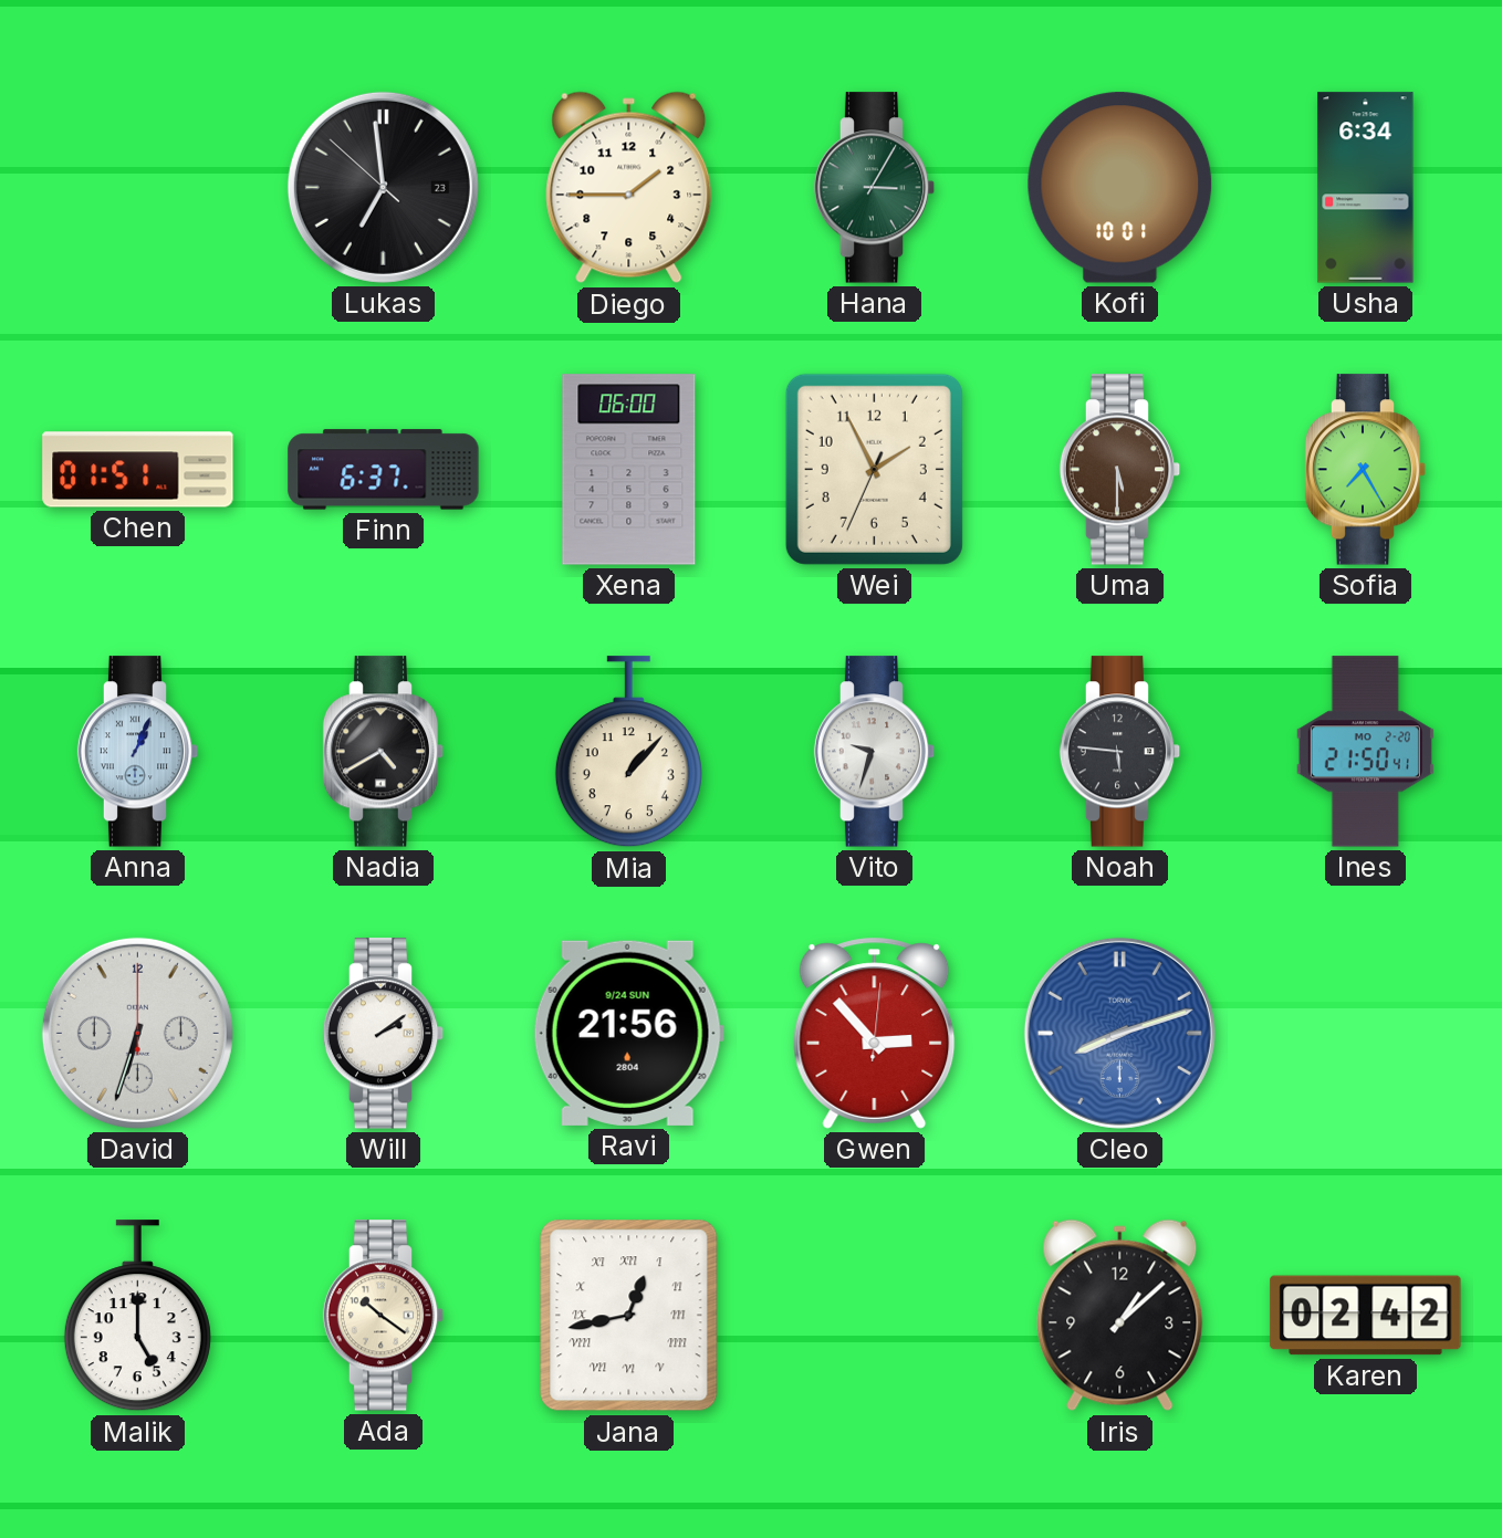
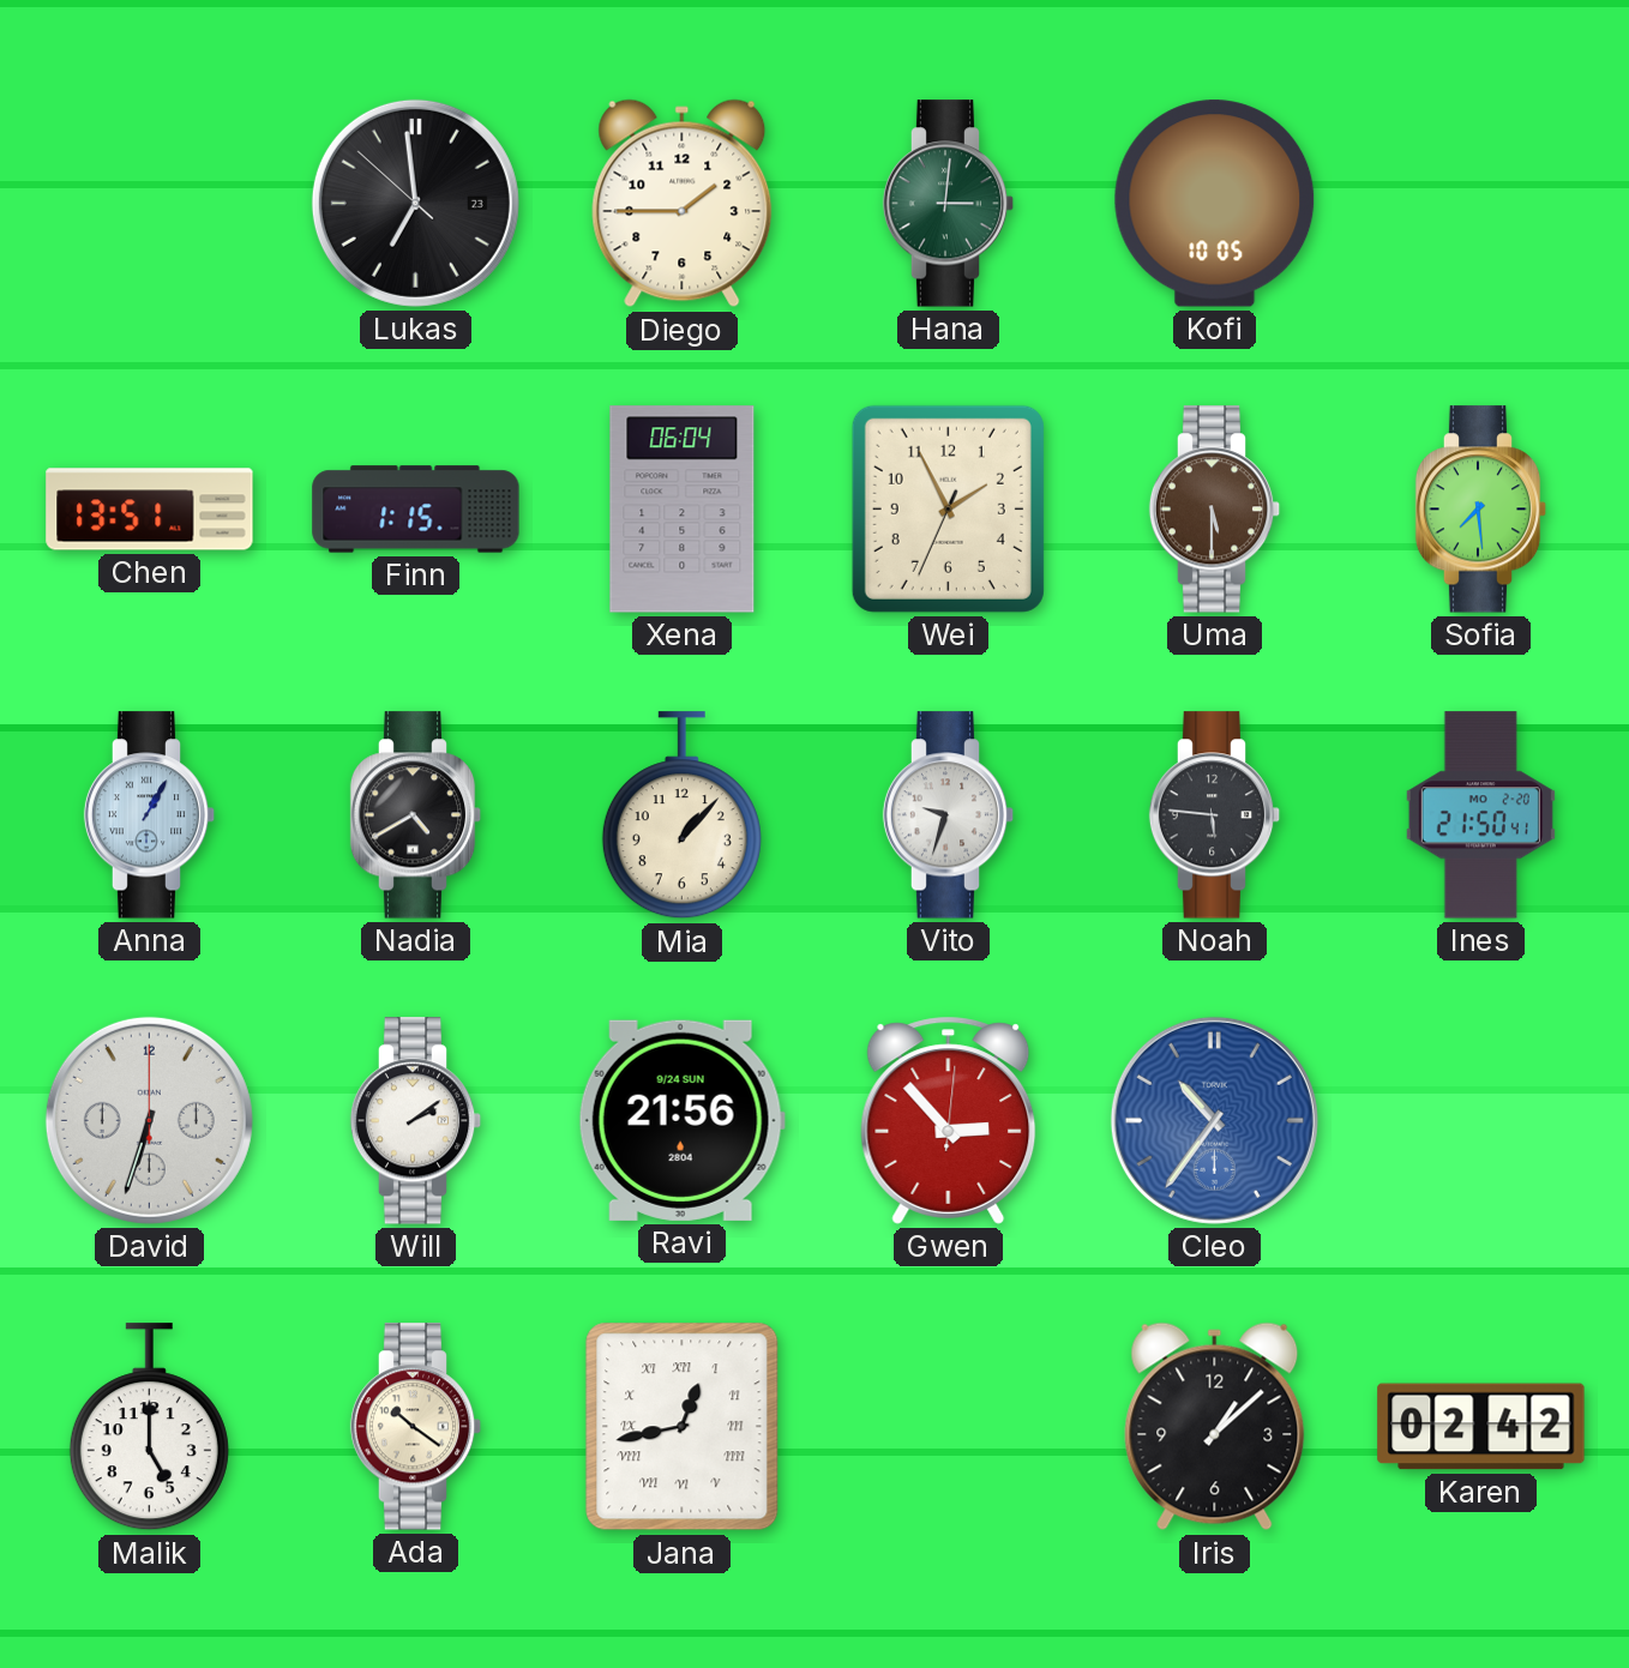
Hana: 3:05 -> 3:01
Kofi: 10:01 -> 10:05
Usha: 6:34 -> none
Chen: 01:51 -> 13:51
Finn: 6:37 -> 1:15
Xena: 06:00 -> 06:04
Sofia: 7:25 -> 7:29
Anna: 1:04 -> 1:05
Cleo: 8:12 -> 10:36
